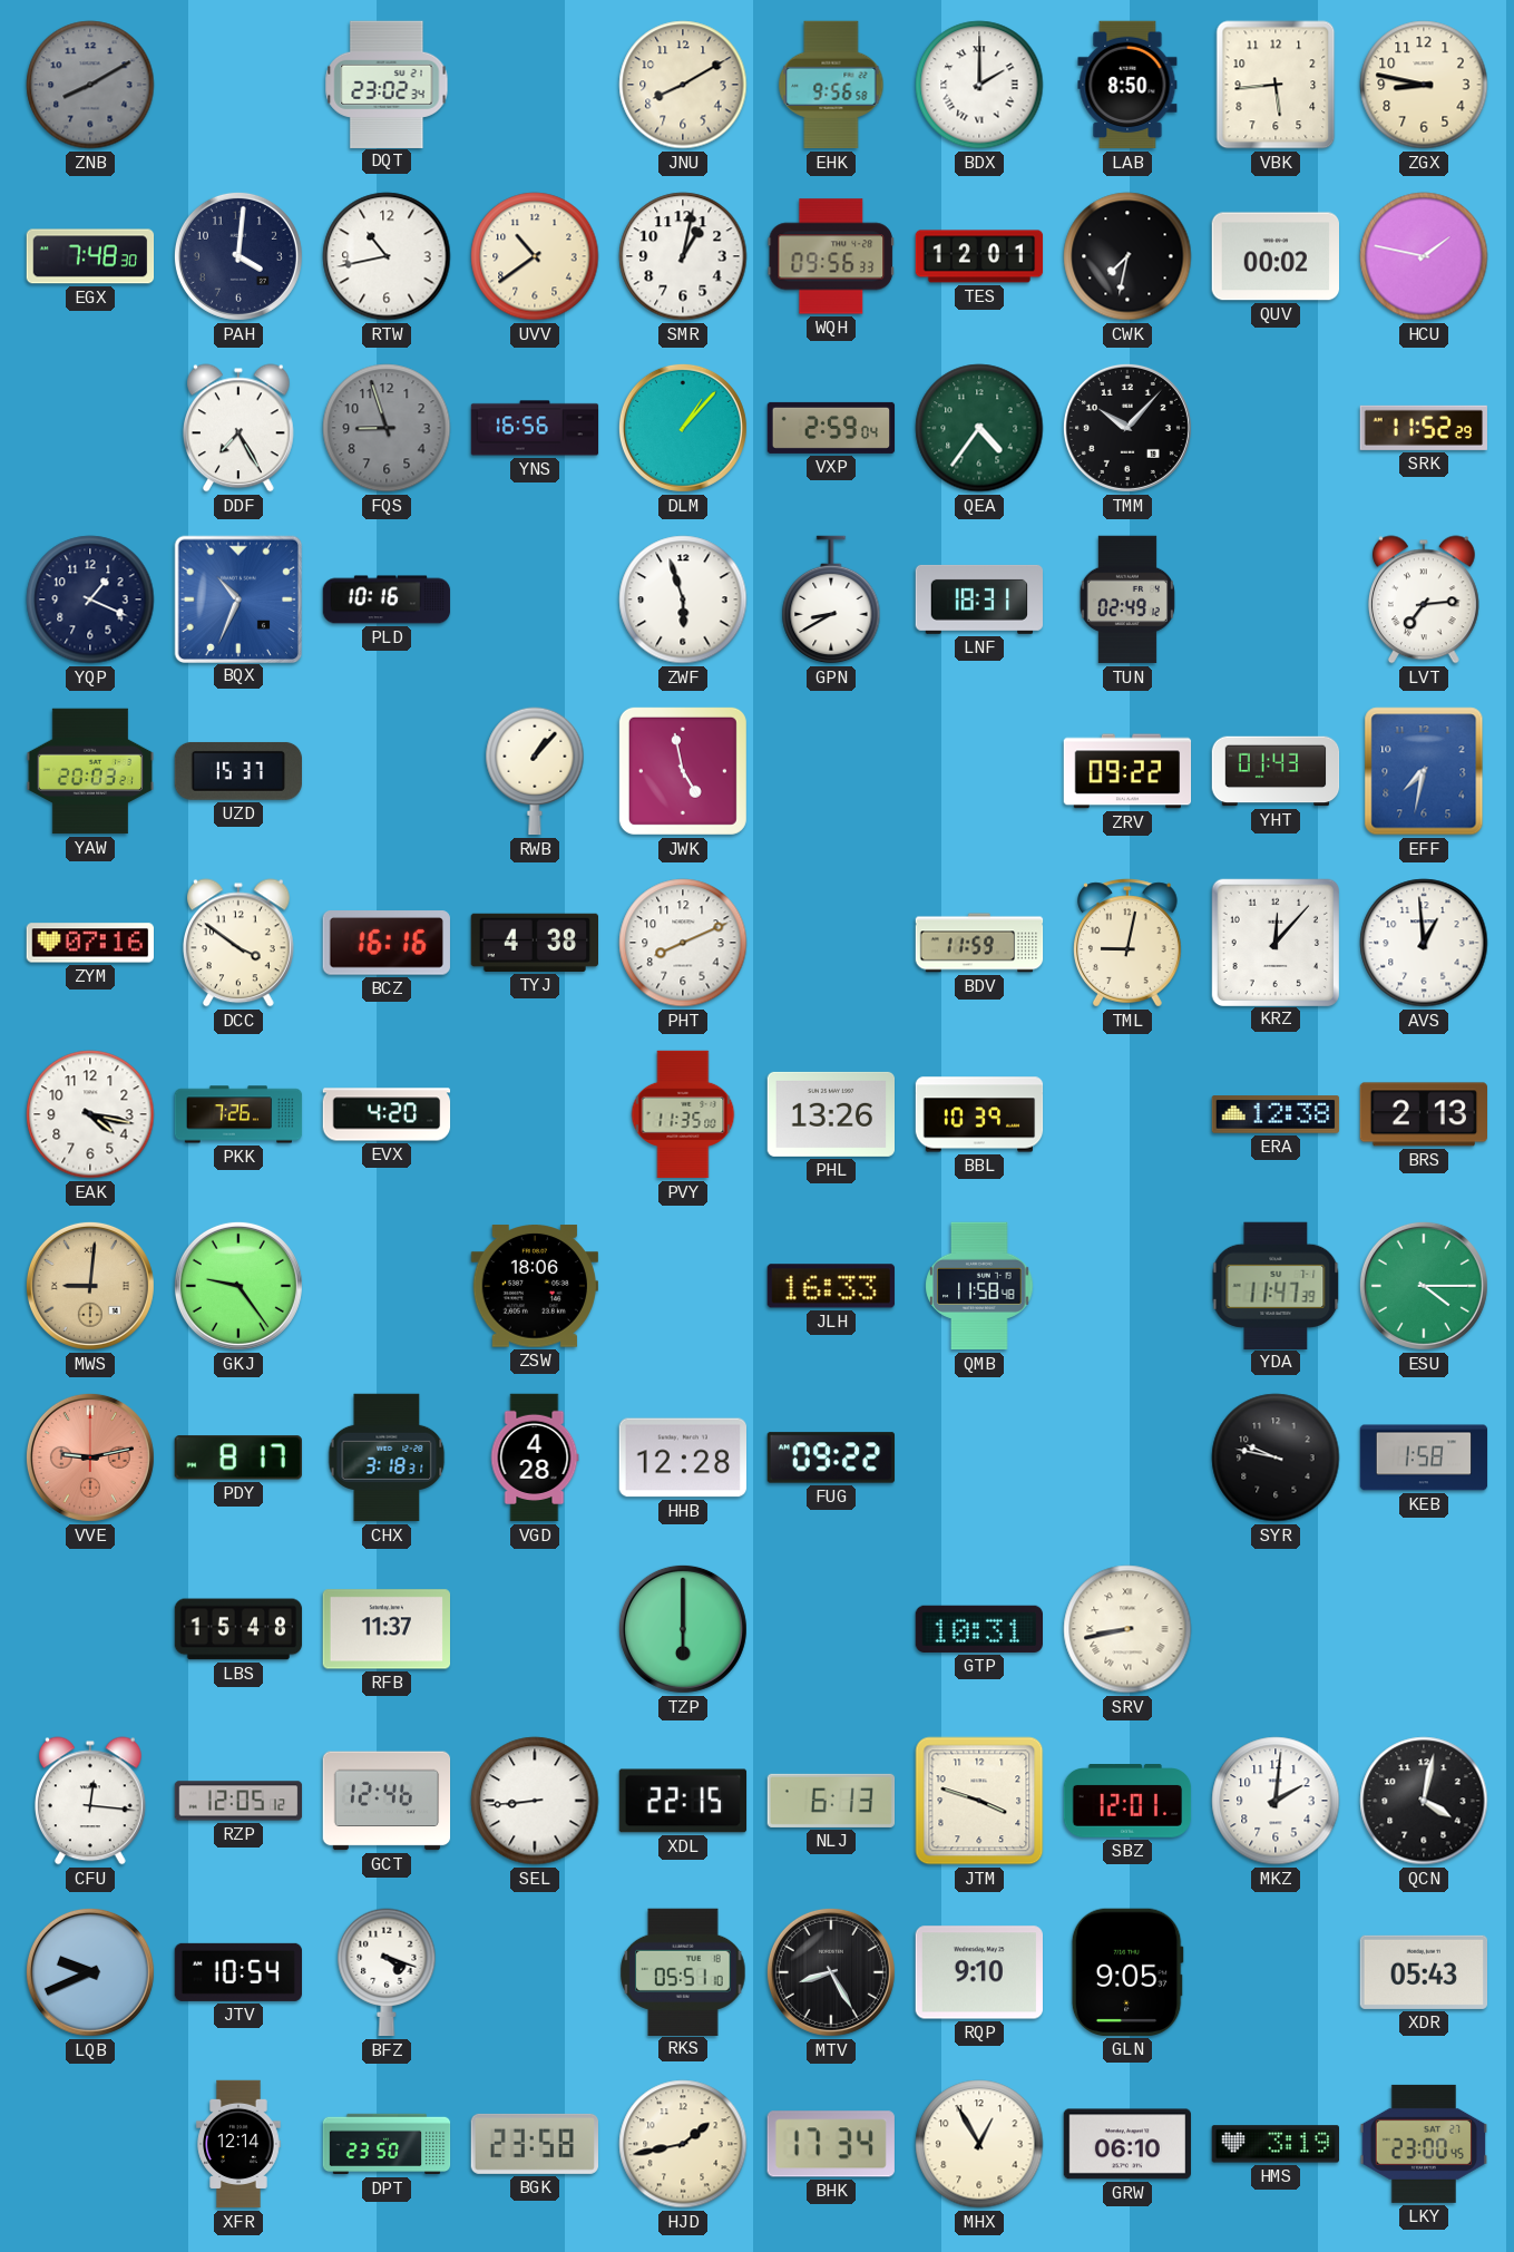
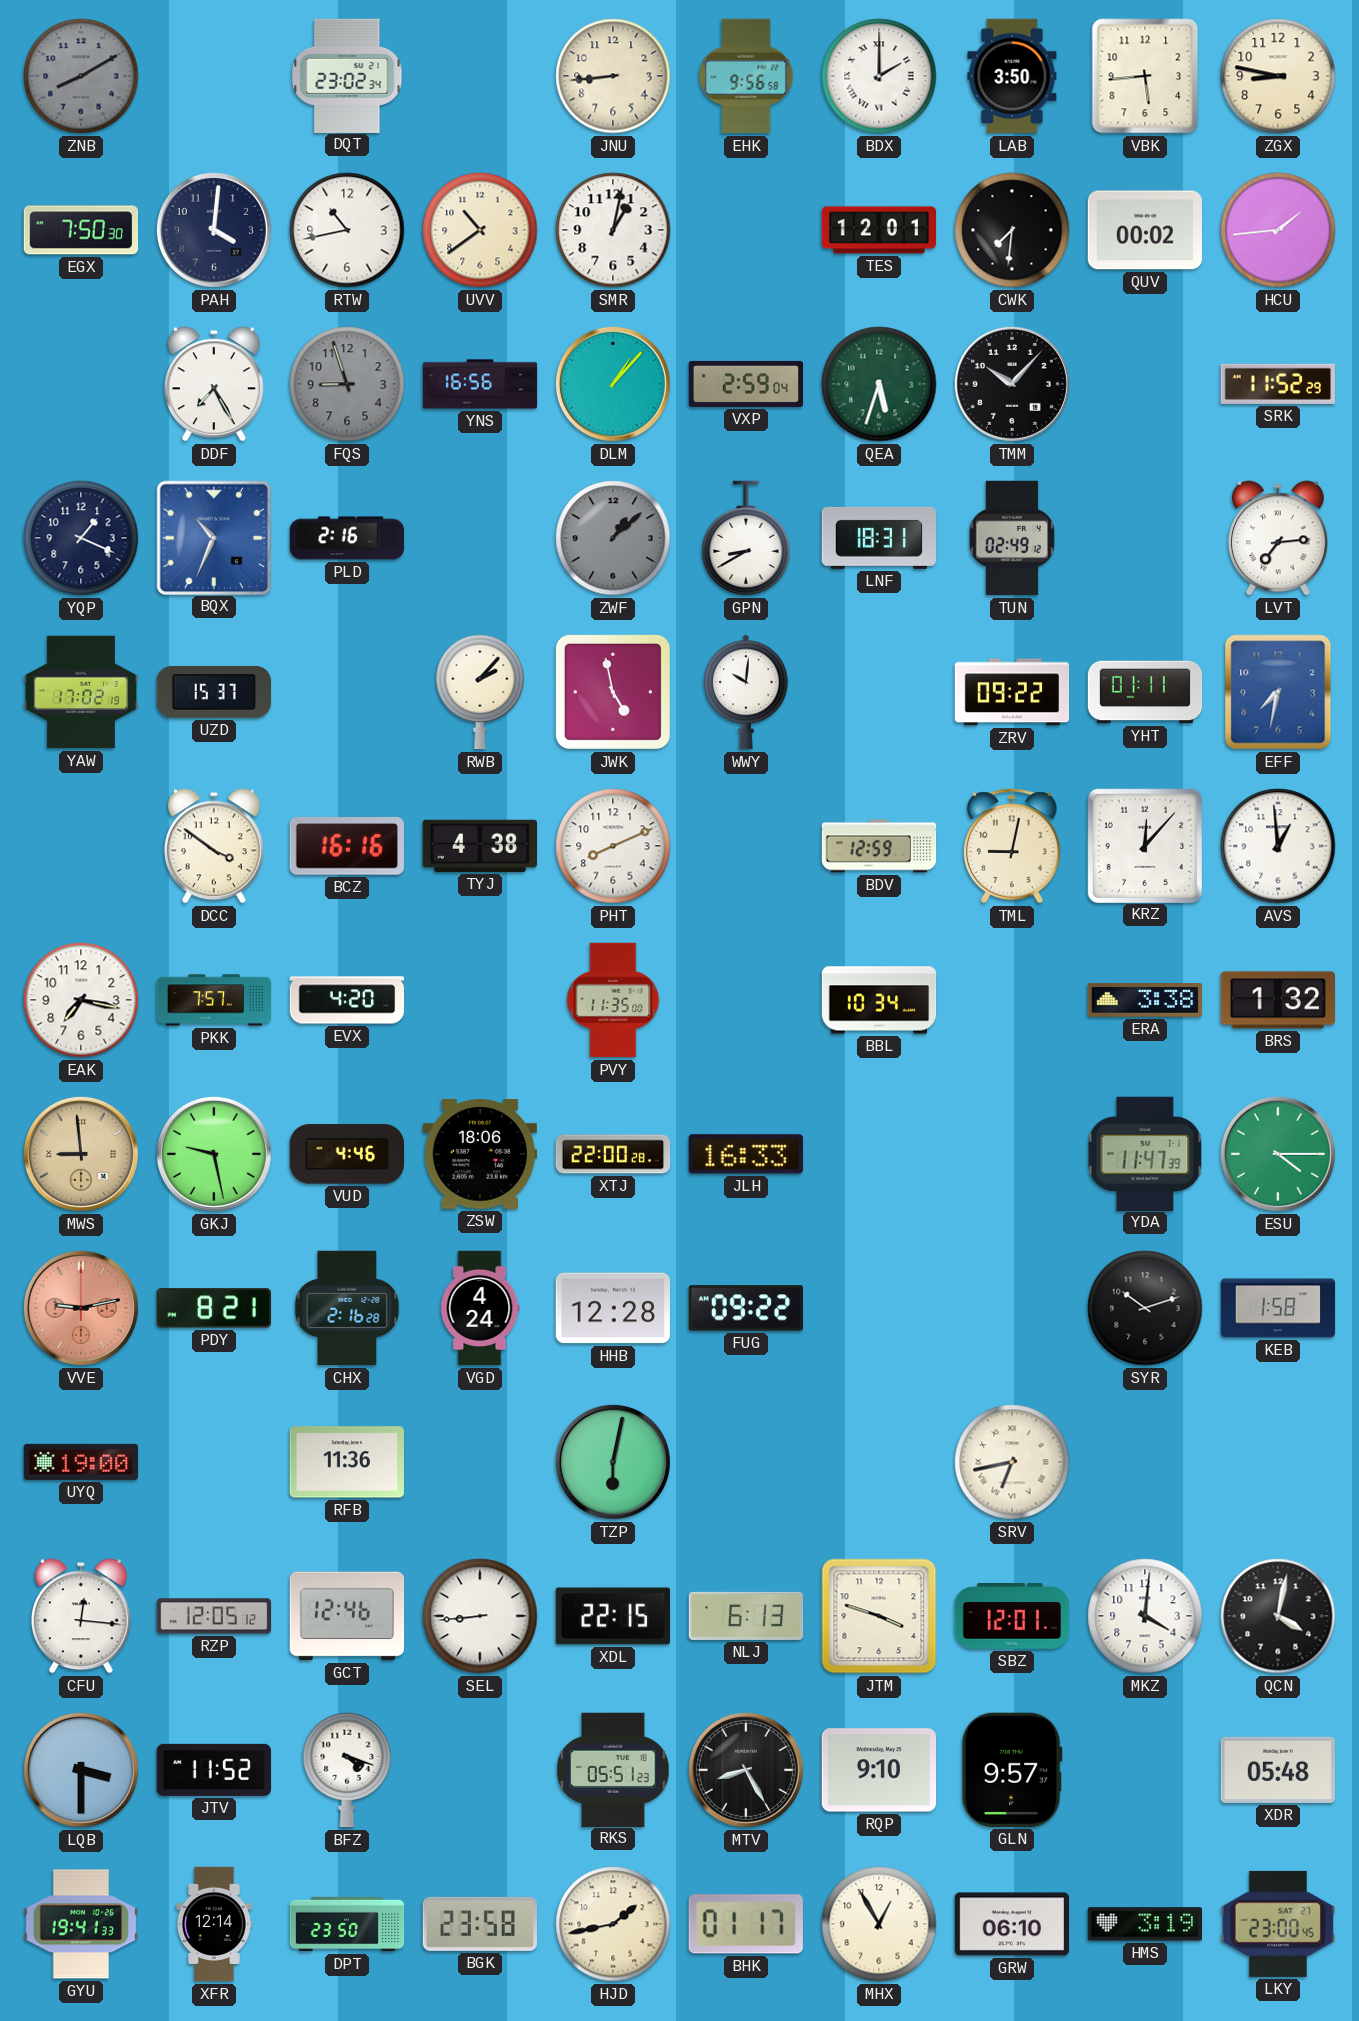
JNU: 8:10 -> 8:44
LAB: 8:50 -> 3:50
EGX: 7:48 -> 7:50
WQH: 09:56 -> none
CWK: 7:32 -> 7:31
HCU: 1:47 -> 1:44
QEA: 4:36 -> 5:33
PLD: 10:16 -> 2:16
ZWF: 5:57 -> 1:08
ZWF dial: white -> grey
YAW: 20:03 -> 17:02
RWB: 1:07 -> 2:07
WWY: none -> 10:01
YHT: 01:43 -> 01:11
ZYM: 07:16 -> none
BDV: 11:59 -> 12:59
EAK: 4:17 -> 7:17
PKK: 7:26 -> 7:57
PHL: 13:26 -> none
BBL: 10:39 -> 10:34
ERA: 12:38 -> 3:38
BRS: 2:13 -> 1:32
MWS: 9:01 -> 8:59
GKJ: 9:24 -> 9:28
VUD: none -> 4:46
XTJ: none -> 22:00
QMB: 11:58 -> none
PDY: 8:17 -> 8:21
CHX: 3:18 -> 2:16
VGD: 4:28 -> 4:24
SYR: 9:47 -> 10:12
UYQ: none -> 19:00
LBS: 15:48 -> none
RFB: 11:37 -> 11:36
TZP: 6:00 -> 6:02
GTP: 10:31 -> none
SRV: 8:43 -> 6:43
MKZ: 2:01 -> 4:01
LQB: 9:41 -> 3:30
JTV: 10:54 -> 11:52
RKS: 05:51:10 -> 05:51:23
GLN: 9:05 -> 9:57
XDR: 05:43 -> 05:48
GYU: none -> 19:41
BHK: 17:34 -> 01:17
